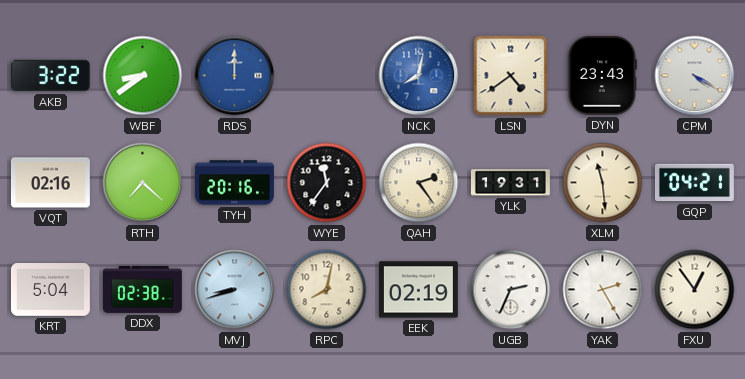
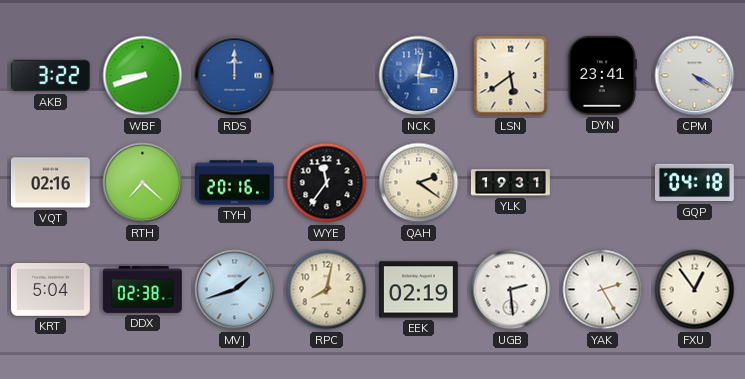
WBF: 8:39 -> 8:42
NCK: 8:02 -> 3:02
LSN: 4:39 -> 5:39
DYN: 23:43 -> 23:41
QAH: 2:24 -> 2:21
XLM: 11:29 -> none
GQP: 04:21 -> 04:18
MVJ: 8:42 -> 1:42
UGB: 2:34 -> 2:29
